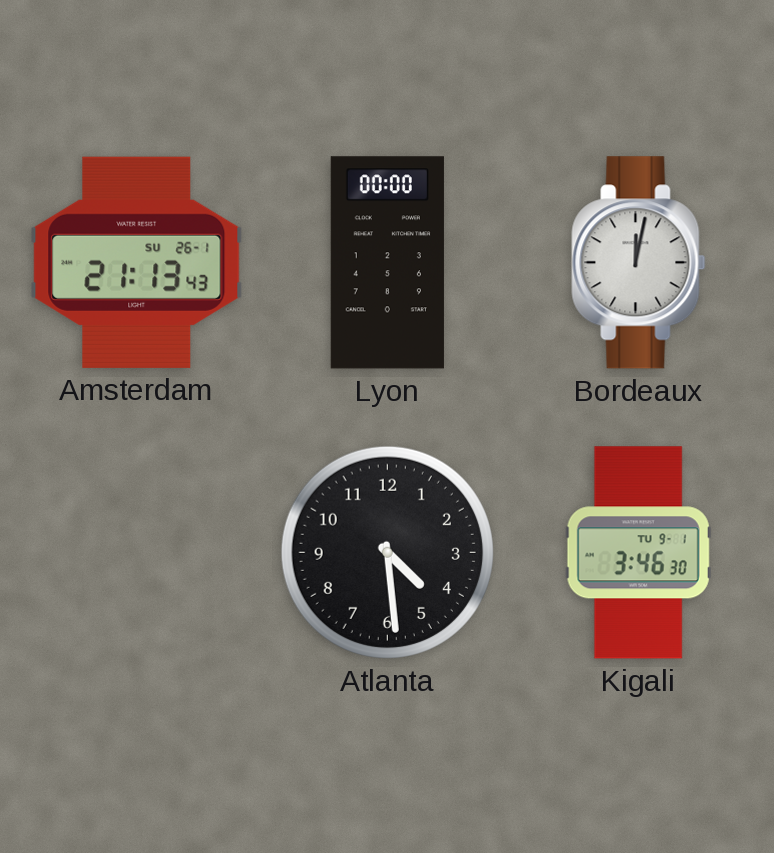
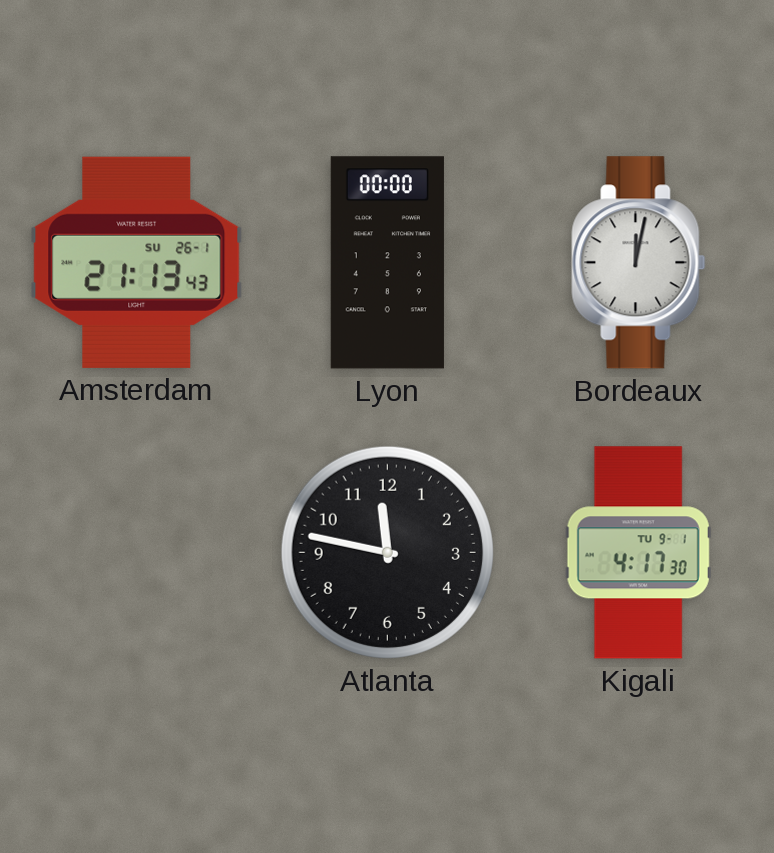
Atlanta: 4:29 -> 11:47
Kigali: 3:46 -> 4:17
